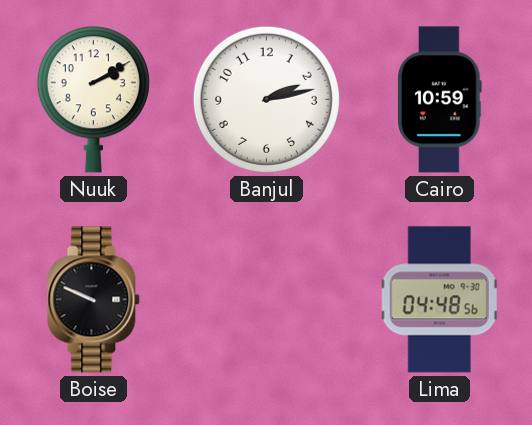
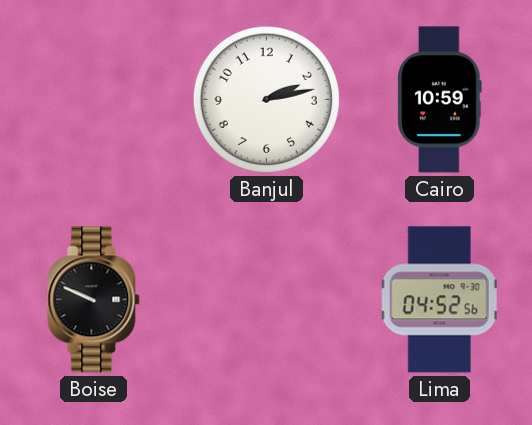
Nuuk: 2:10 -> none
Lima: 04:48 -> 04:52
